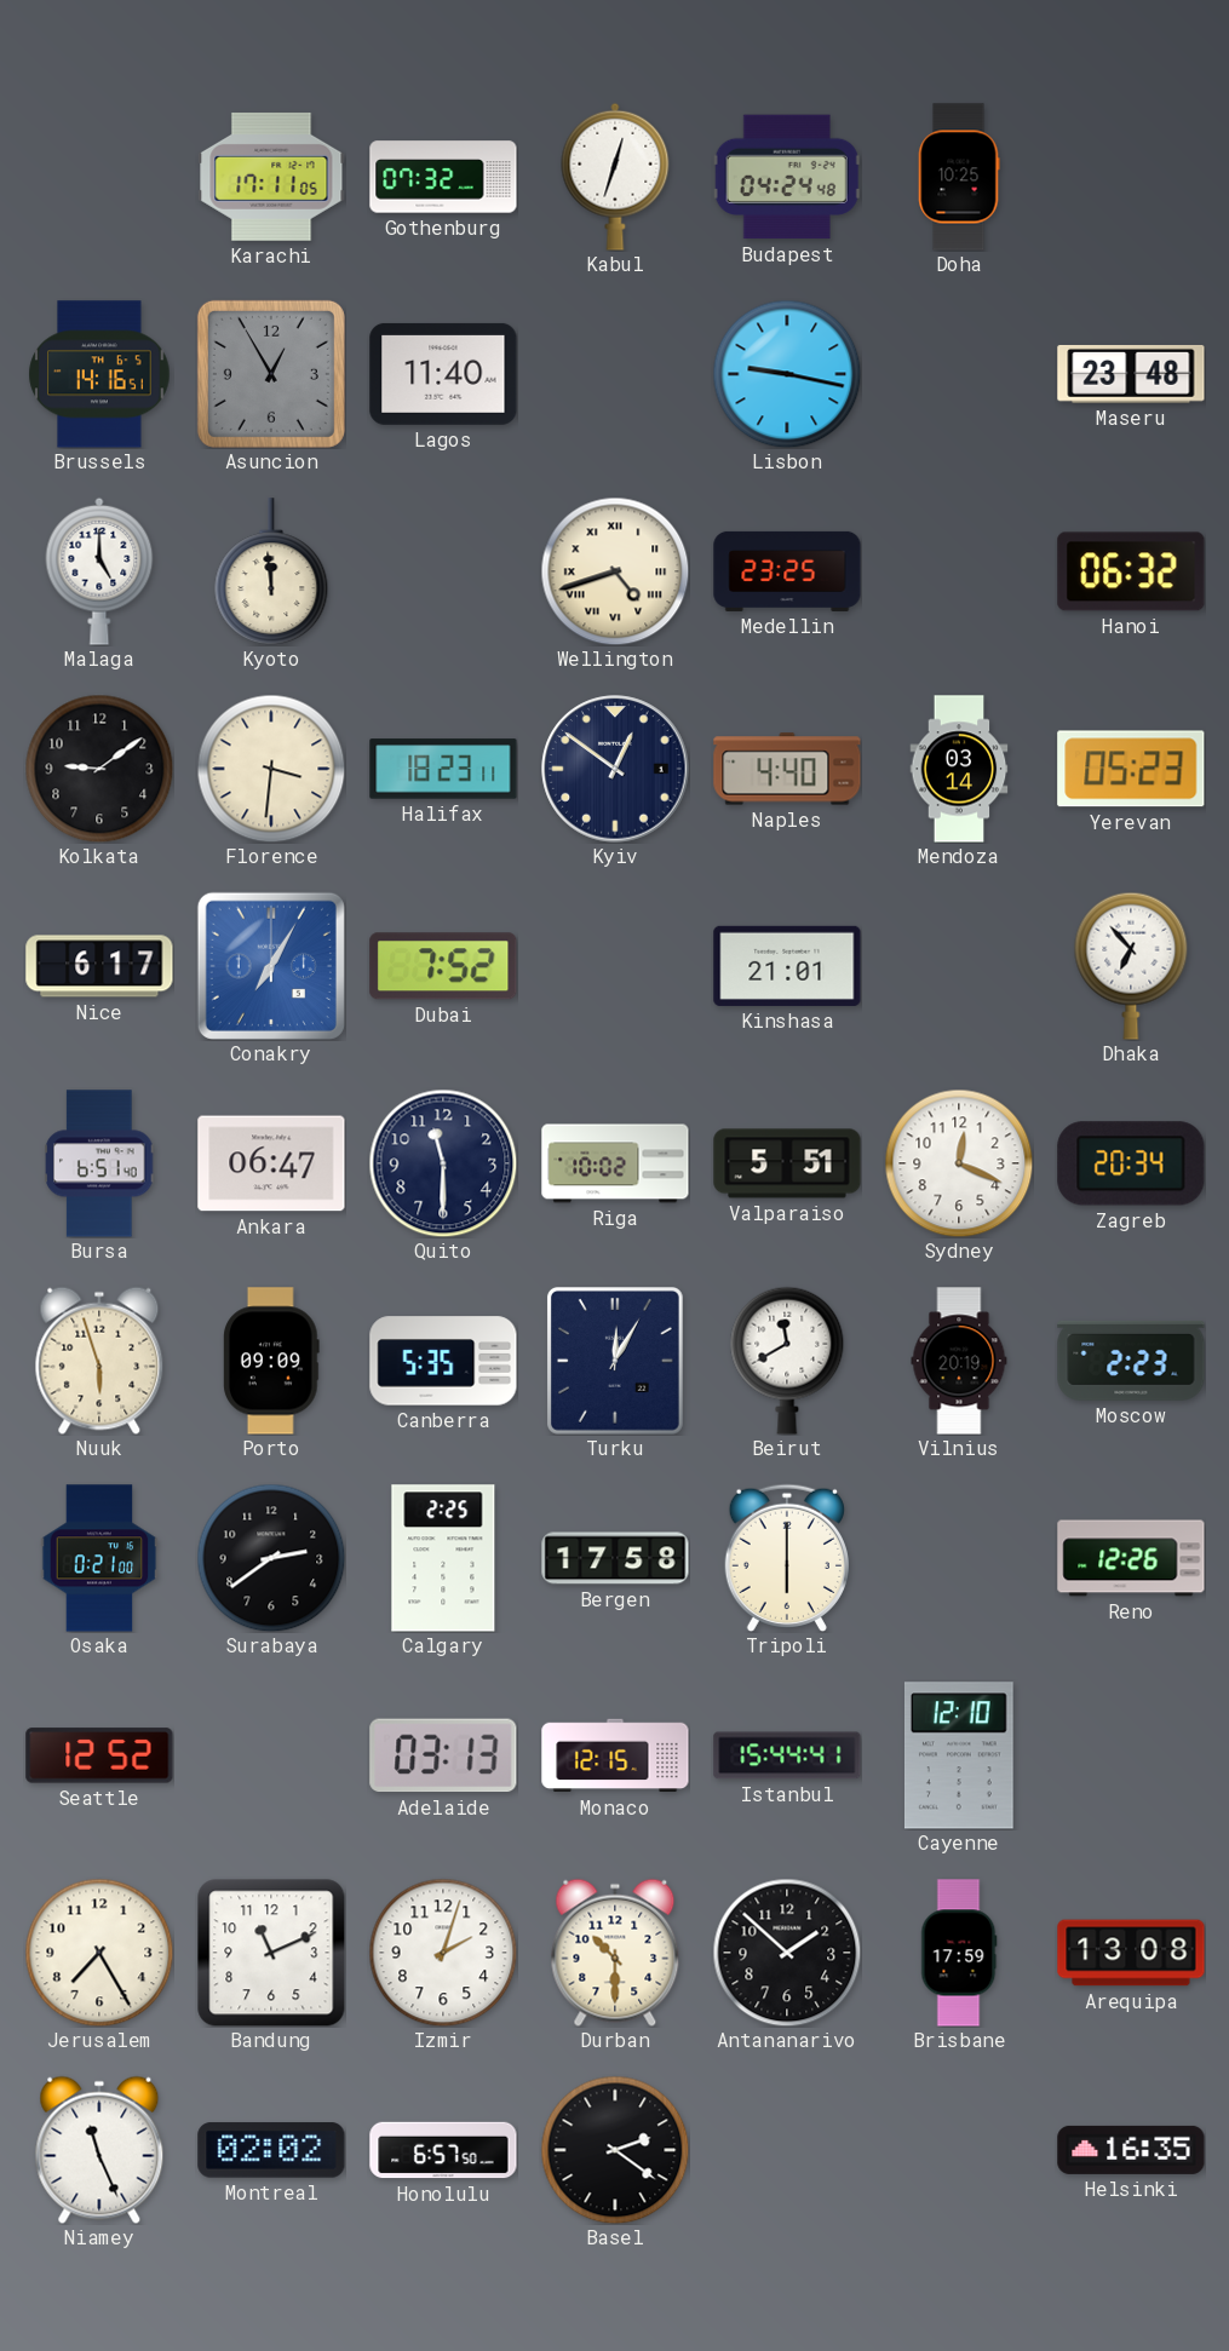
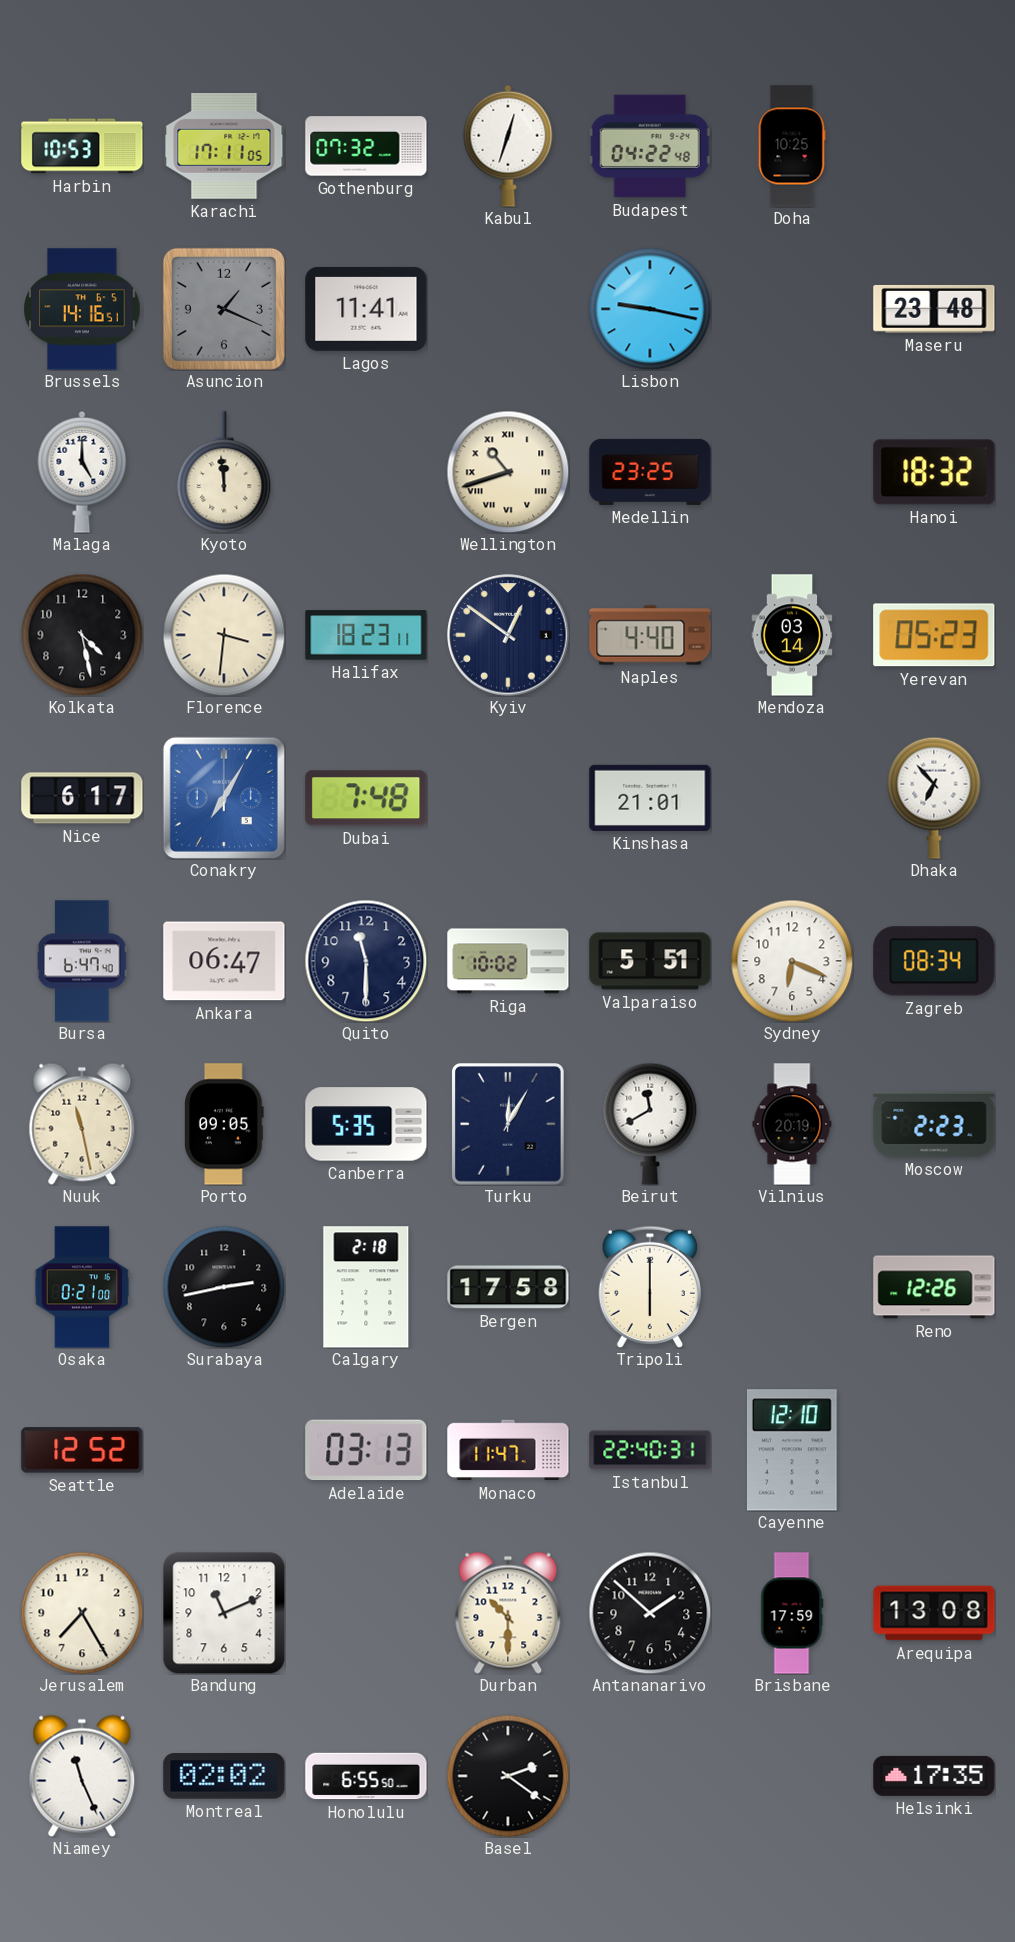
Harbin: none -> 10:53
Budapest: 04:24 -> 04:22
Asuncion: 12:55 -> 1:19
Lagos: 11:40 -> 11:41
Wellington: 4:42 -> 10:42
Hanoi: 06:32 -> 18:32
Kolkata: 9:09 -> 4:28
Dubai: 7:52 -> 7:48
Bursa: 6:51 -> 6:47
Sydney: 12:19 -> 6:19
Zagreb: 20:34 -> 08:34
Nuuk: 5:57 -> 11:28
Porto: 09:09 -> 09:05
Surabaya: 2:39 -> 2:43
Calgary: 2:25 -> 2:18
Monaco: 12:15 -> 11:47
Istanbul: 15:44 -> 22:40
Izmir: 2:03 -> none
Honolulu: 6:57 -> 6:55
Helsinki: 16:35 -> 17:35
